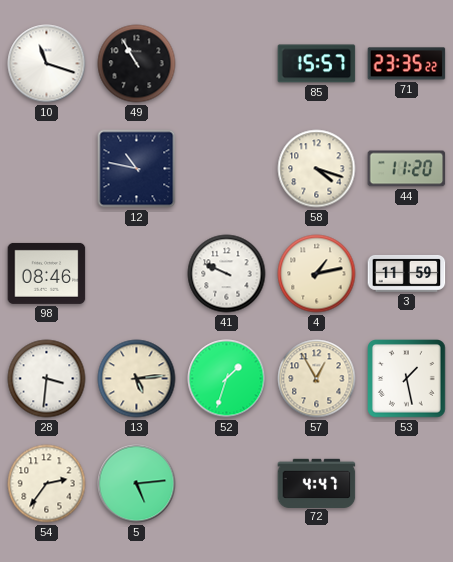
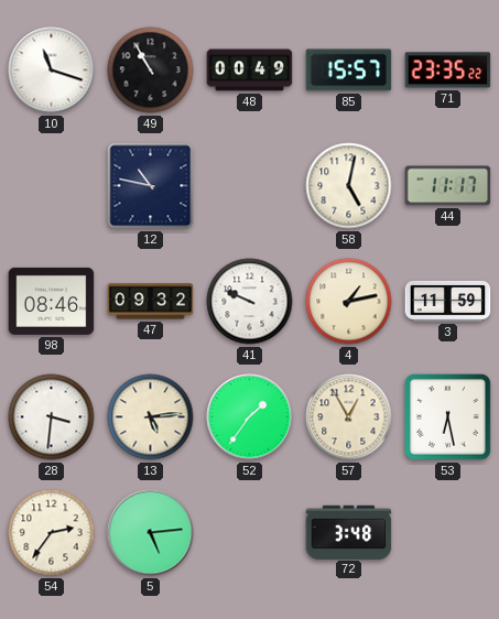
48: none -> 00:49
58: 4:18 -> 5:02
44: 11:20 -> 11:17
47: none -> 09:32
52: 1:33 -> 1:36
53: 1:28 -> 6:28
72: 4:47 -> 3:48
